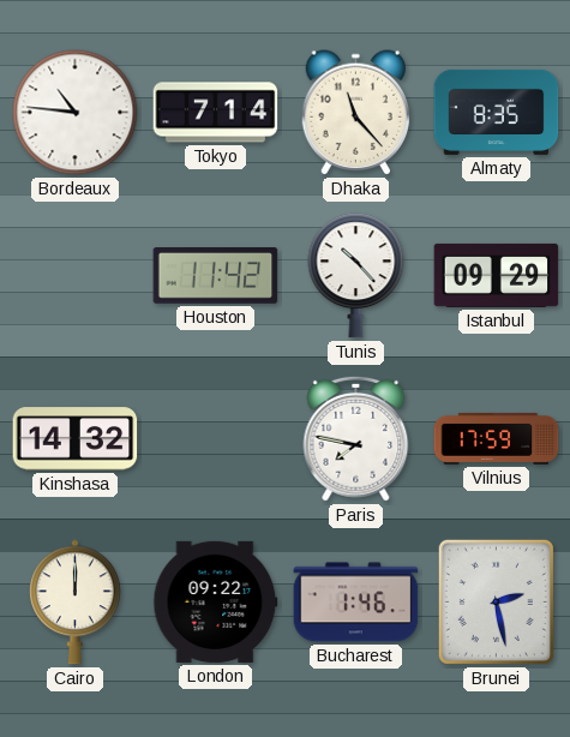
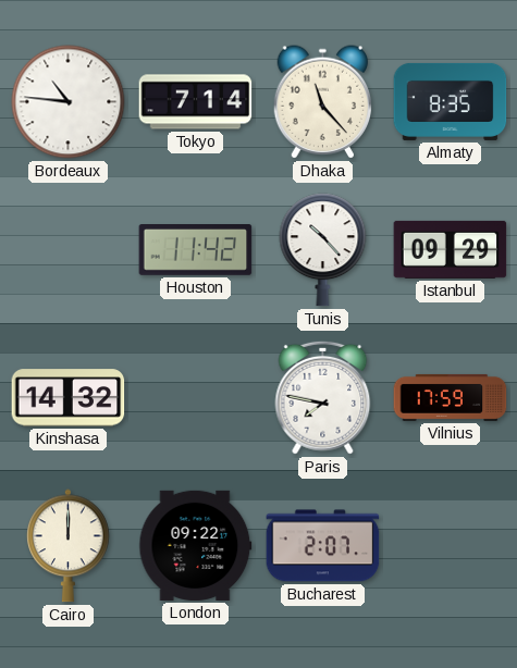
Bucharest: 1:46 -> 2:07
Brunei: 2:28 -> none
